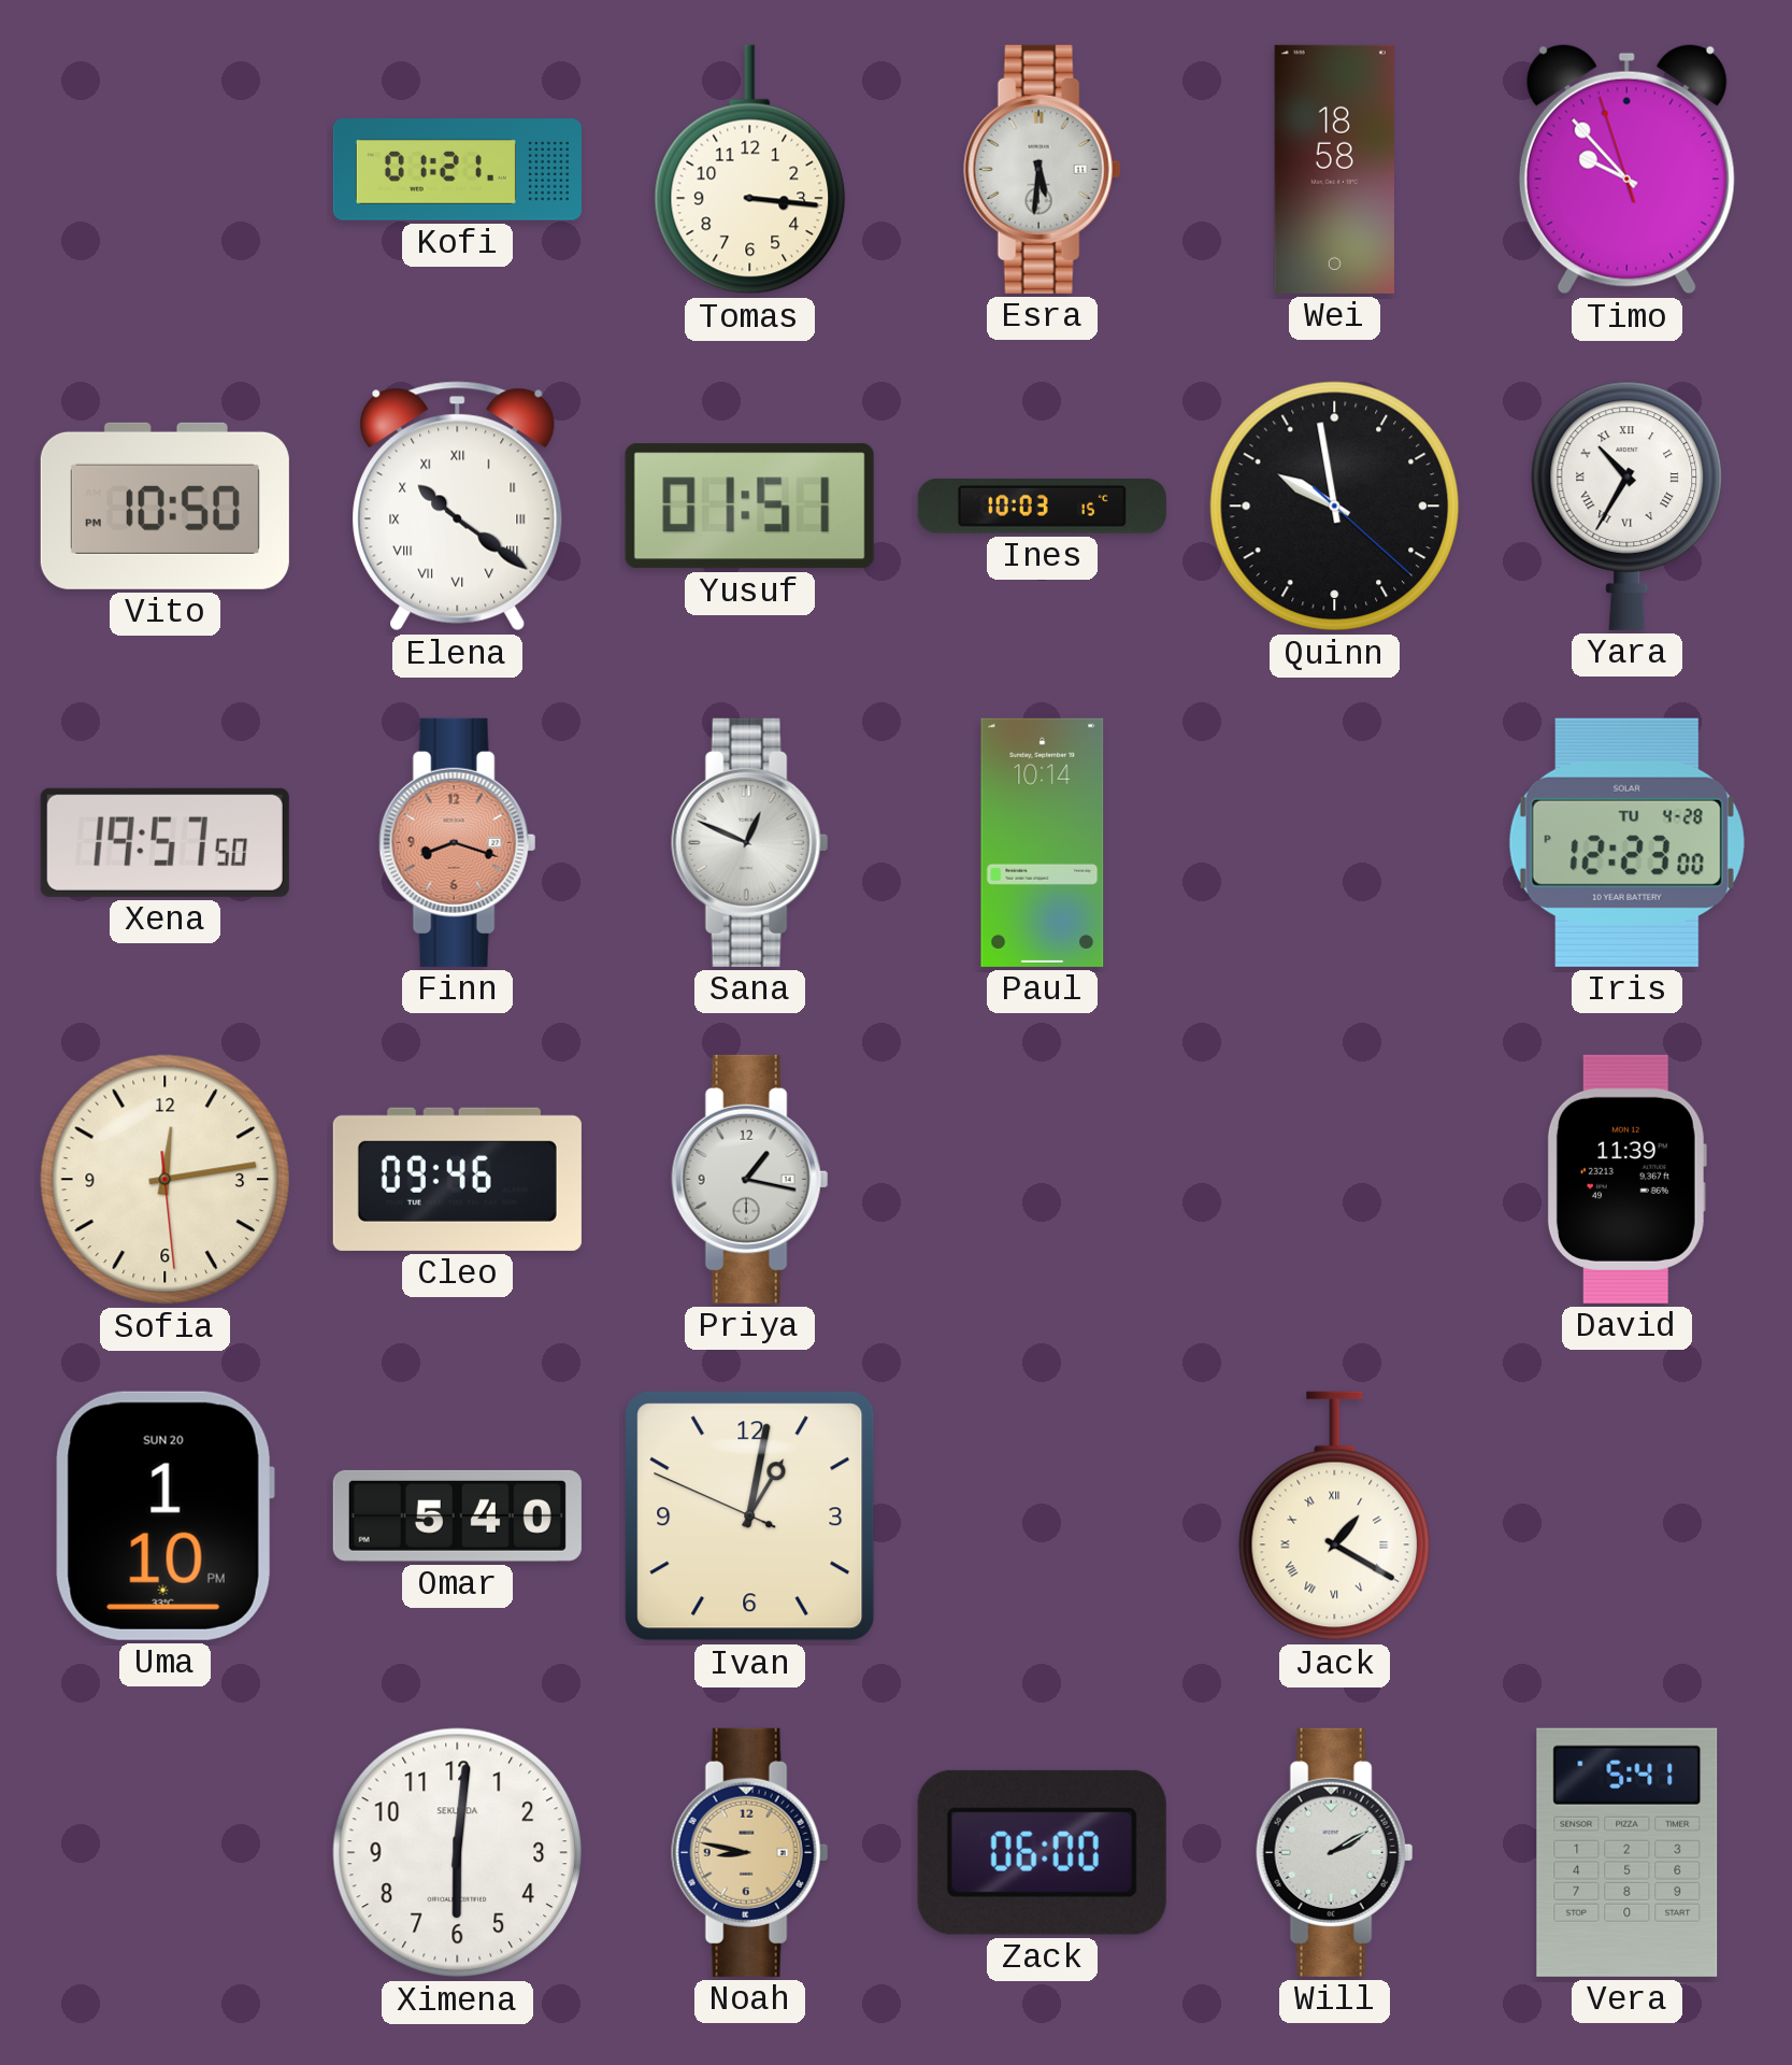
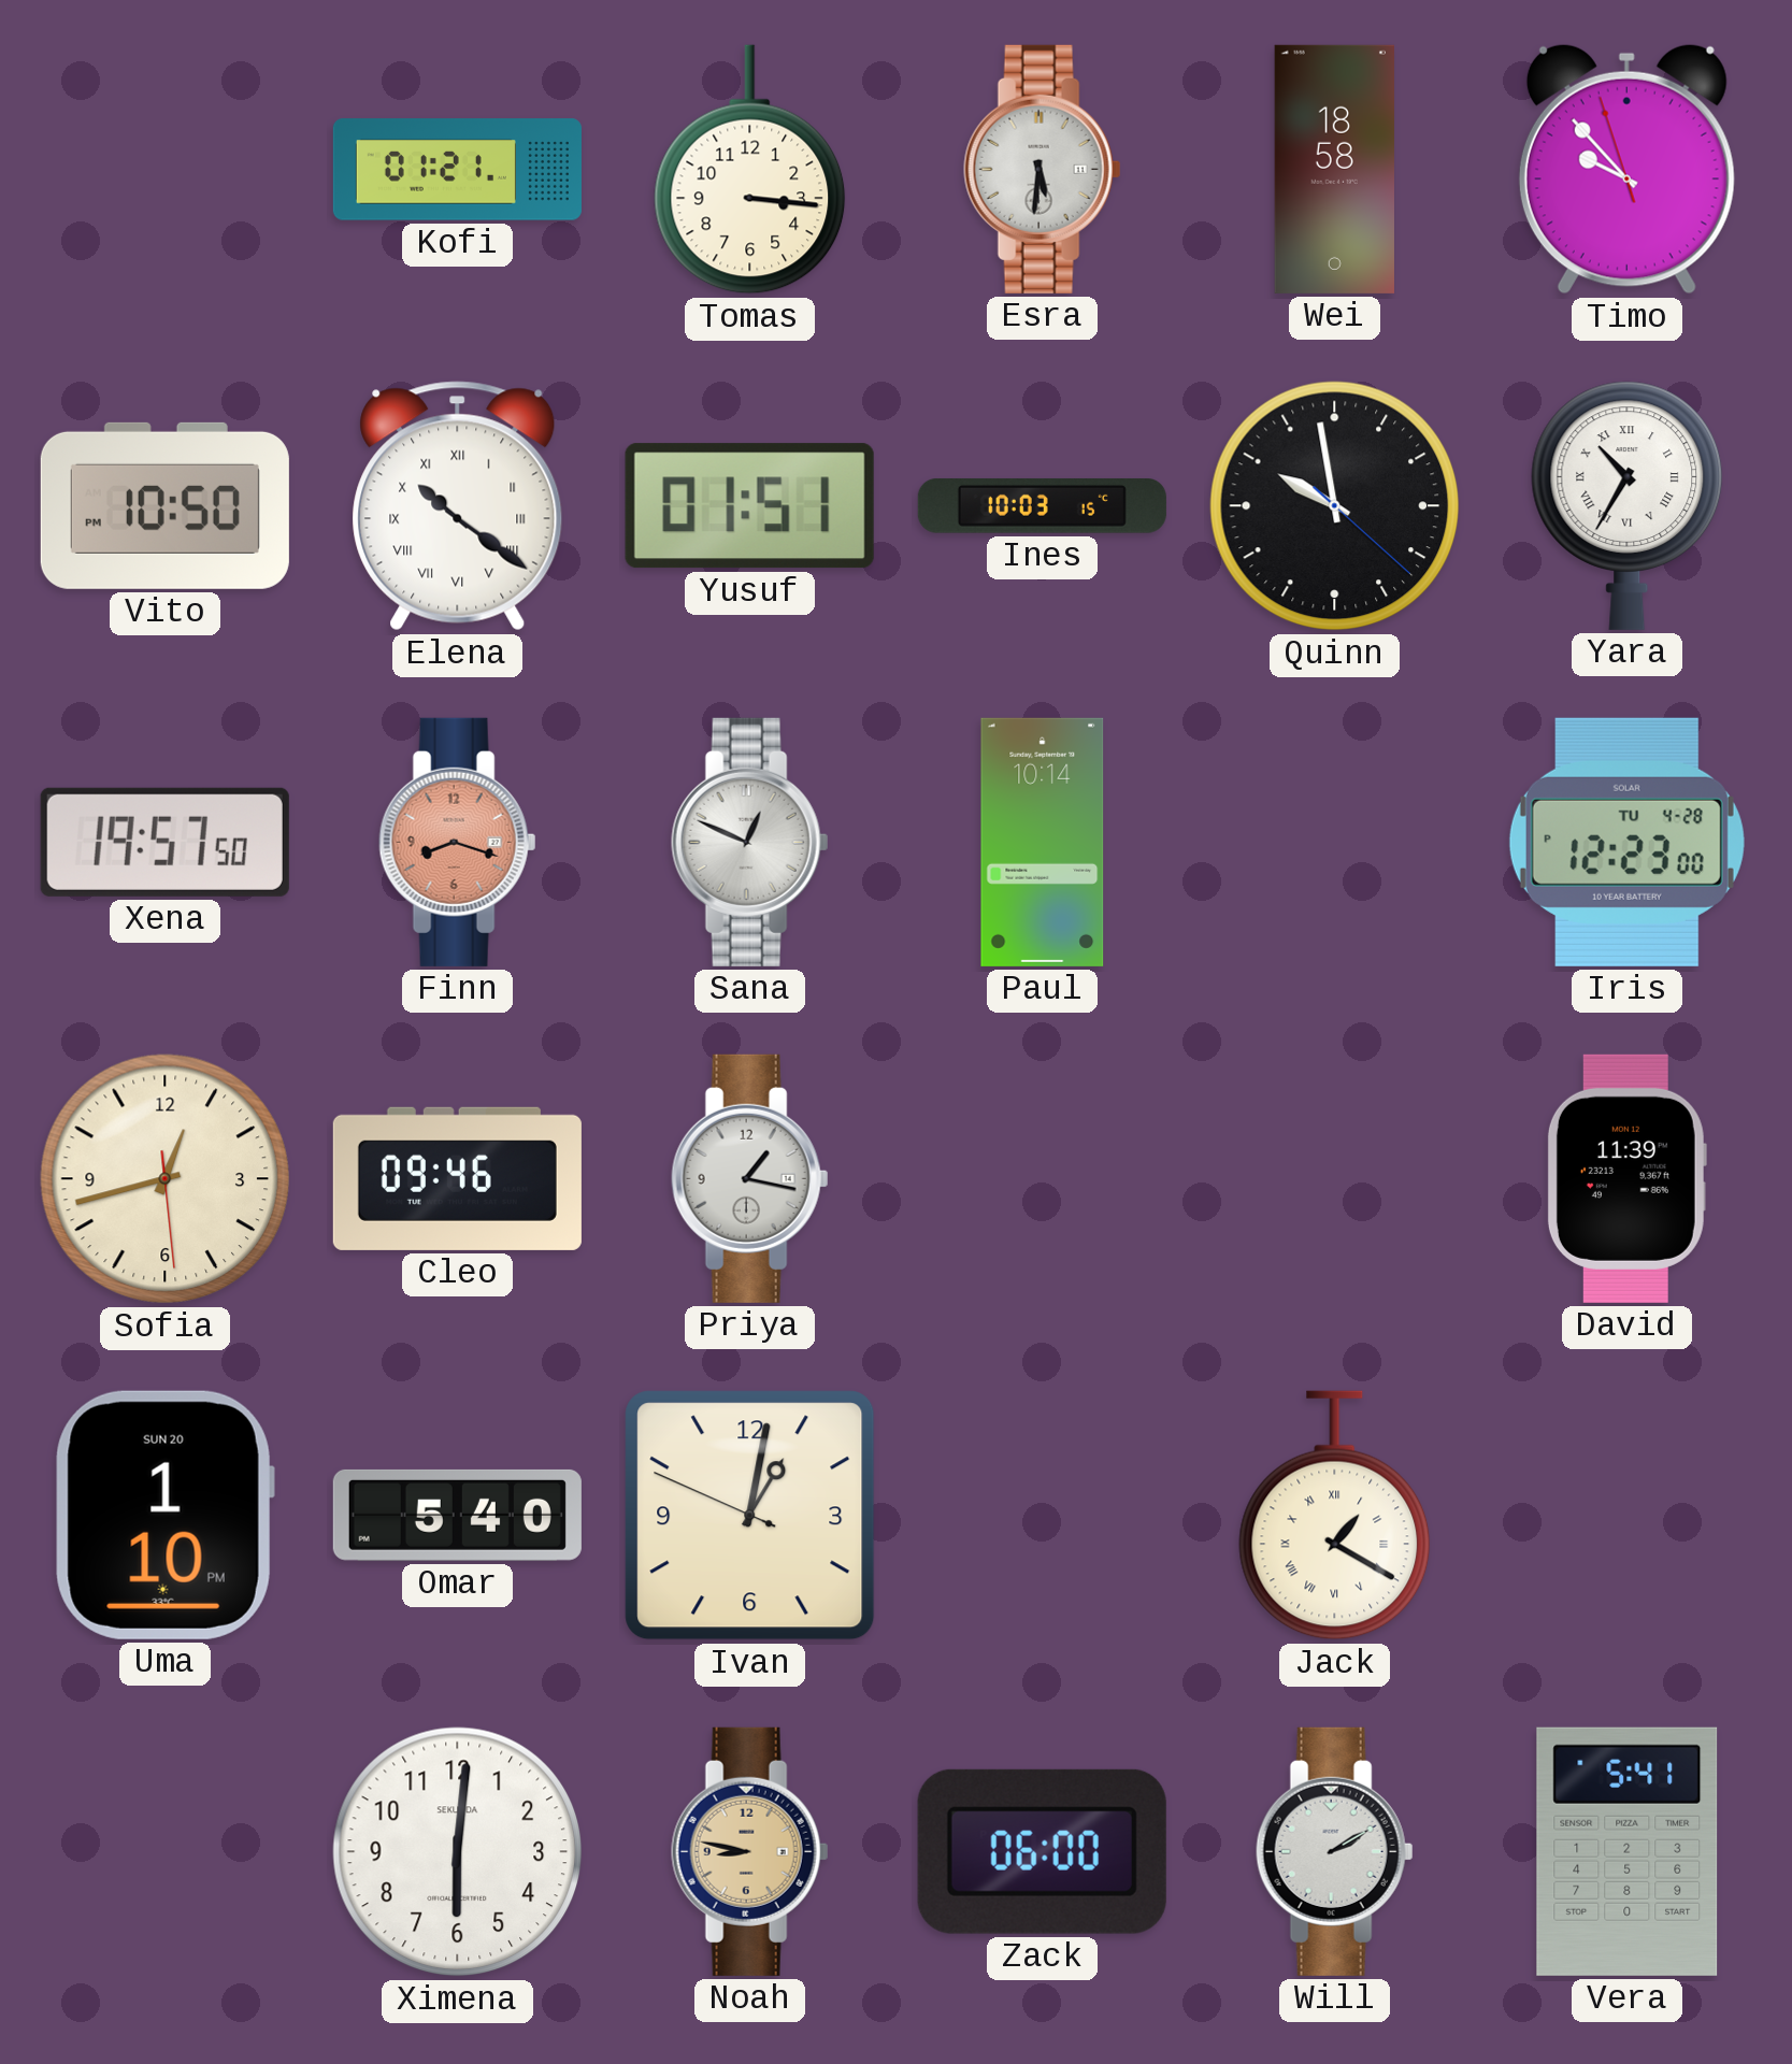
Sofia: 12:13 -> 12:42
